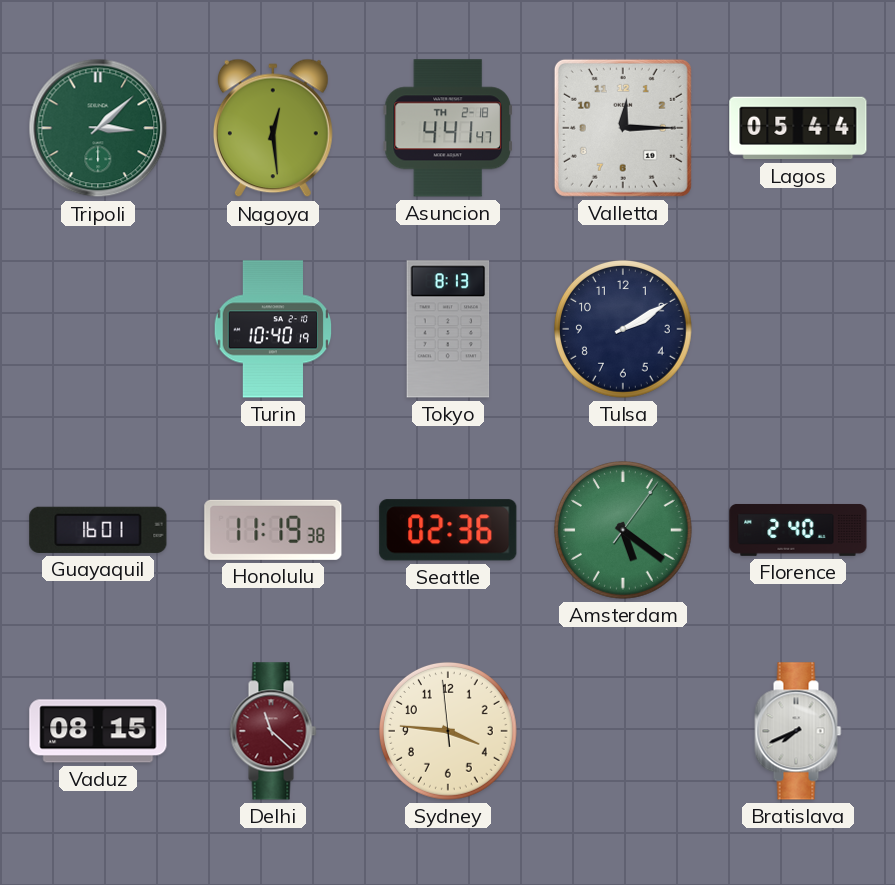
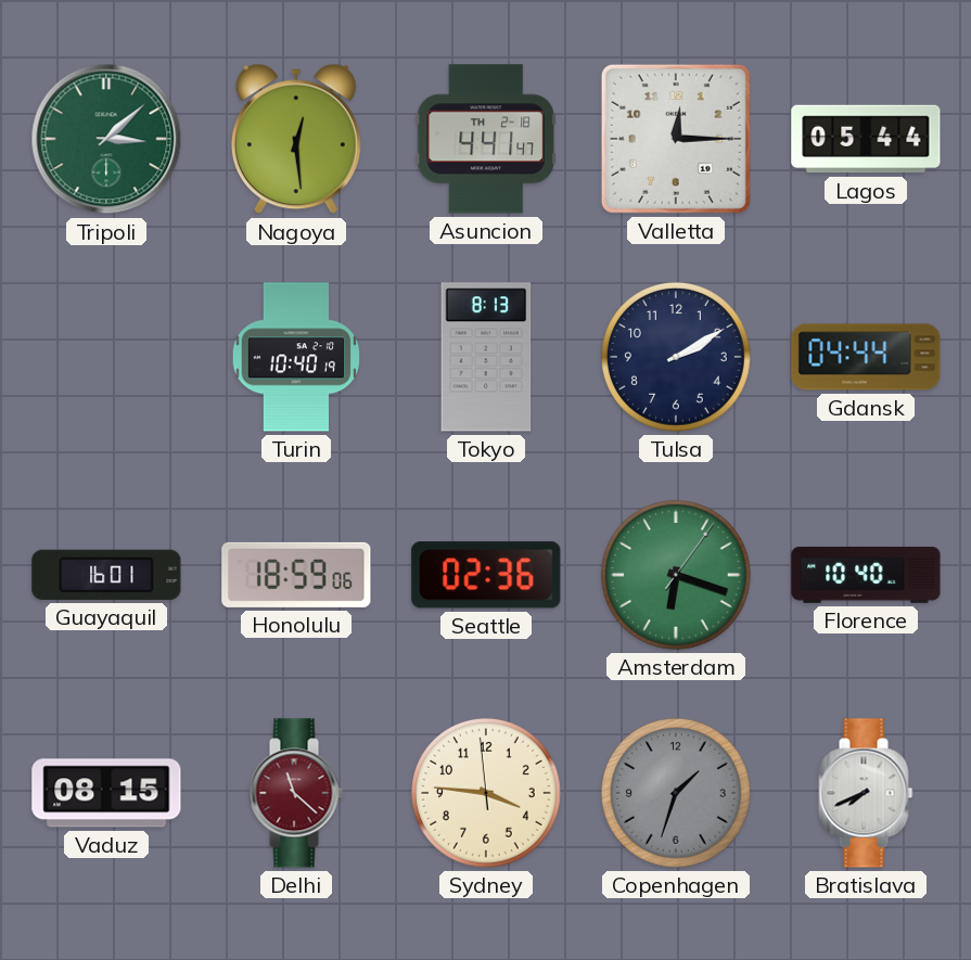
Gdansk: none -> 04:44
Honolulu: 11:19 -> 18:59
Amsterdam: 5:21 -> 6:18
Florence: 2:40 -> 10:40
Copenhagen: none -> 1:33
